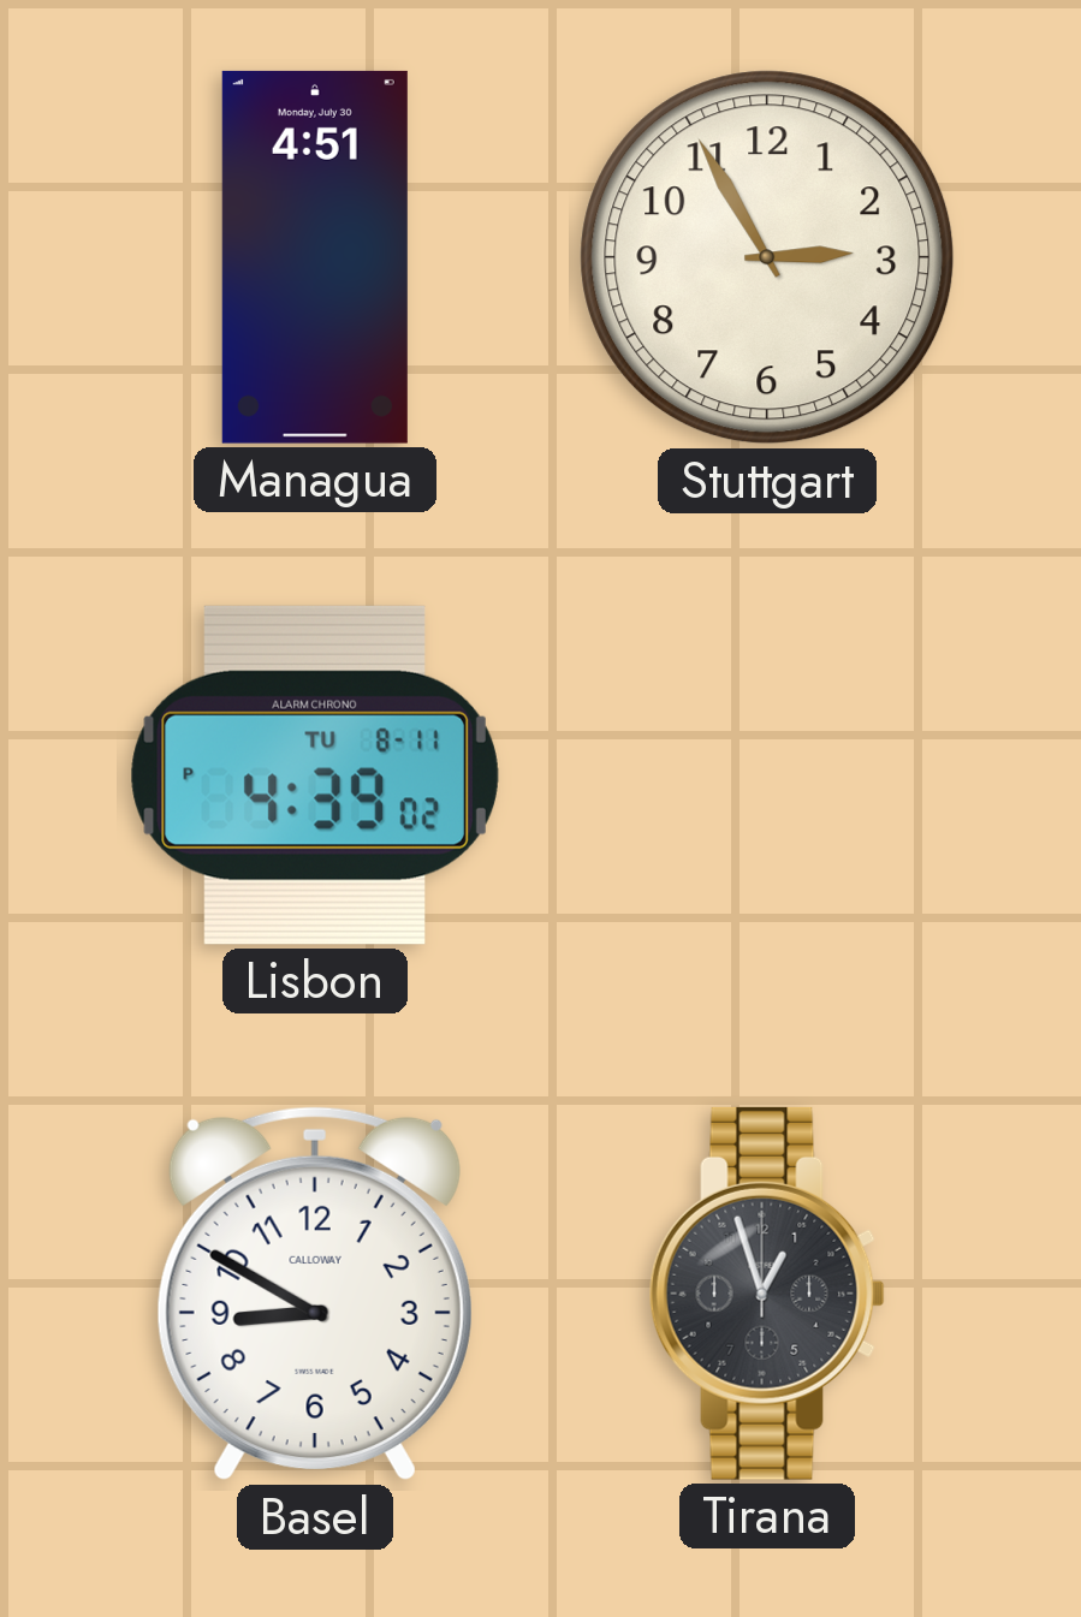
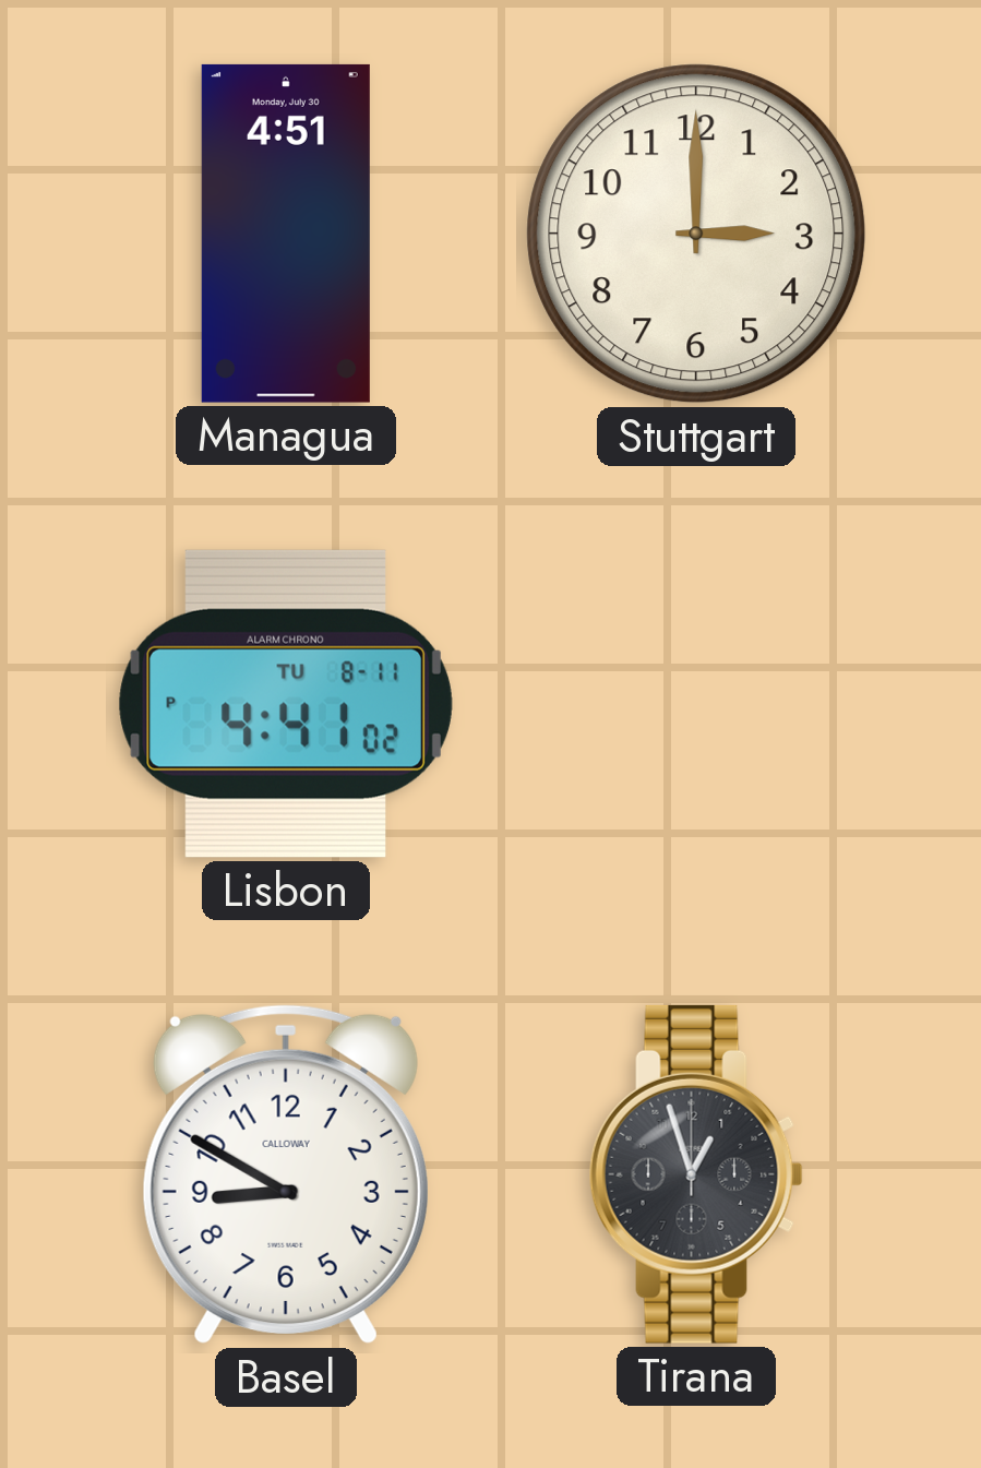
Stuttgart: 2:55 -> 3:00
Lisbon: 4:39 -> 4:41
